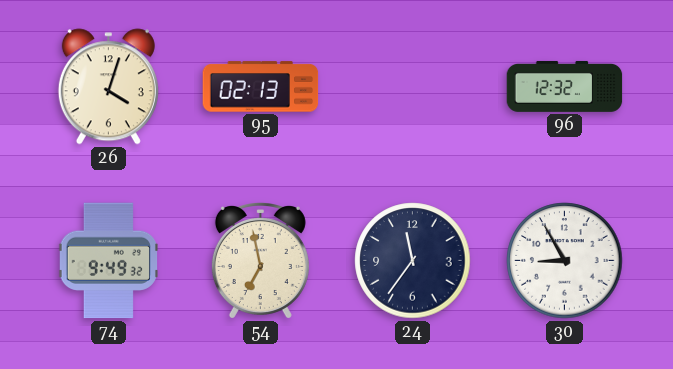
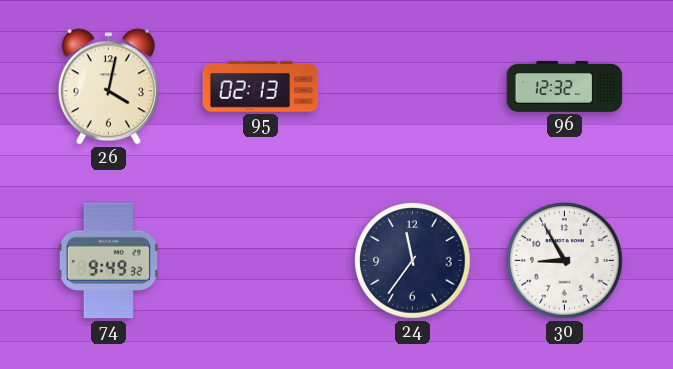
26: 4:03 -> 4:02
54: 6:58 -> none
